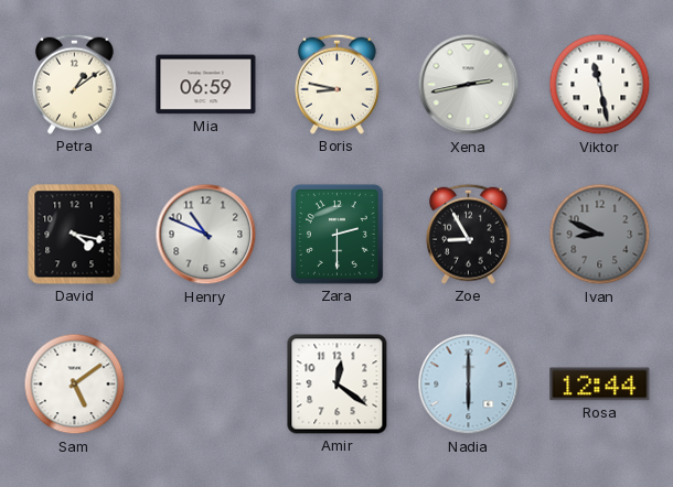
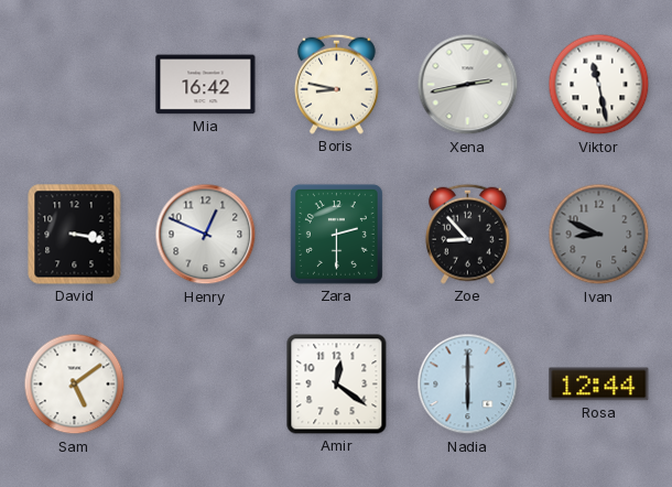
Petra: 1:09 -> none
Mia: 06:59 -> 16:42
David: 4:17 -> 3:17
Henry: 10:49 -> 12:49
Zoe: 8:55 -> 8:53
